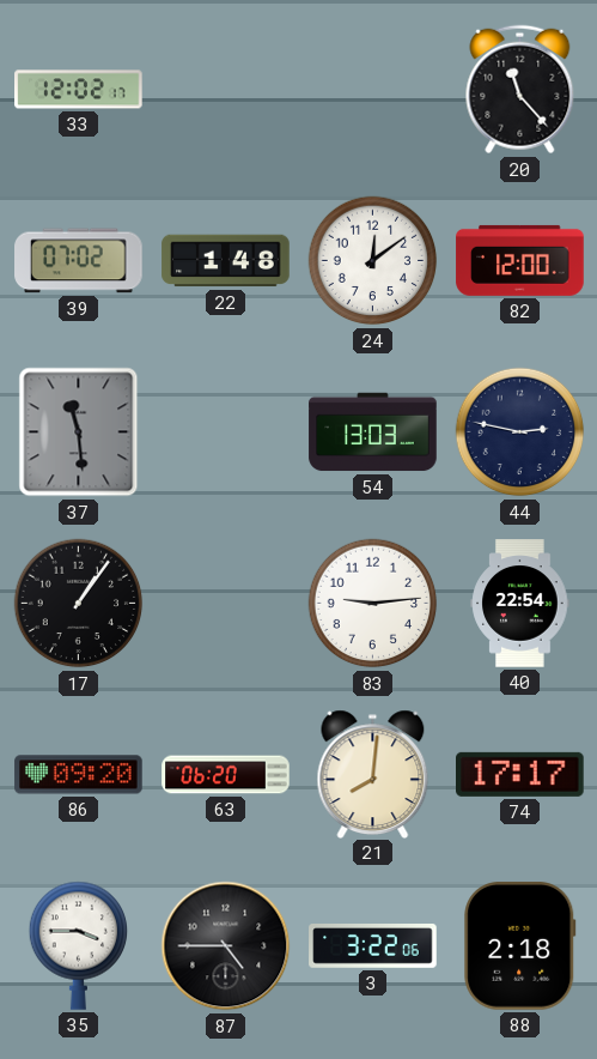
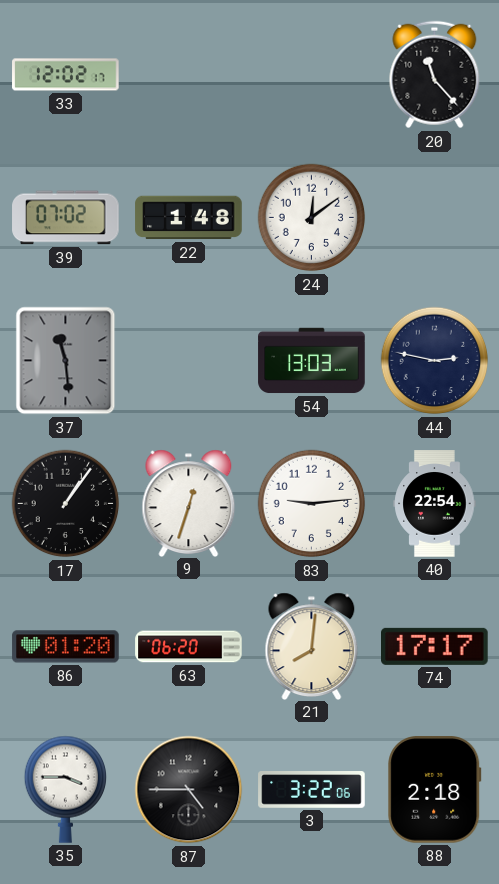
82: 12:00 -> none
9: none -> 12:33
86: 09:20 -> 01:20
